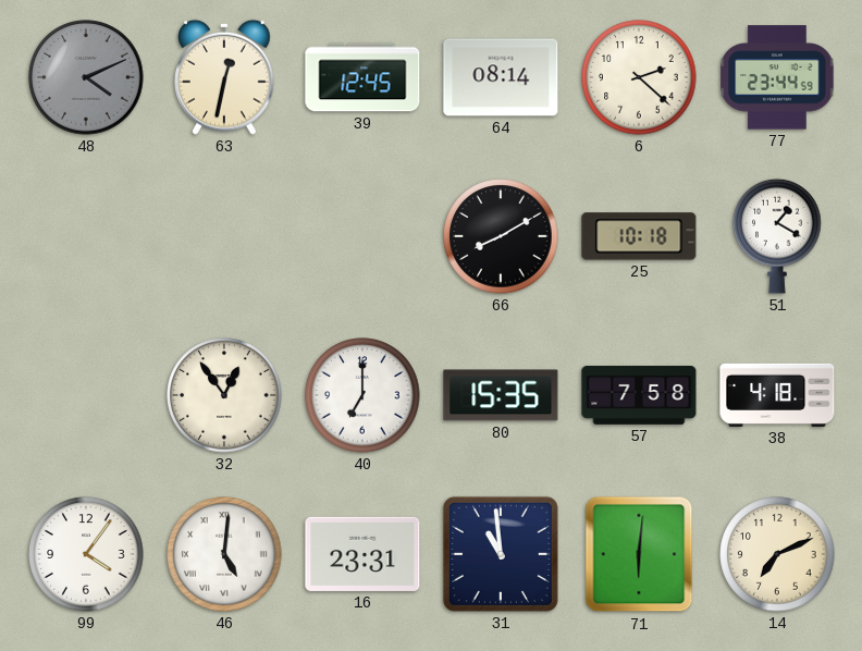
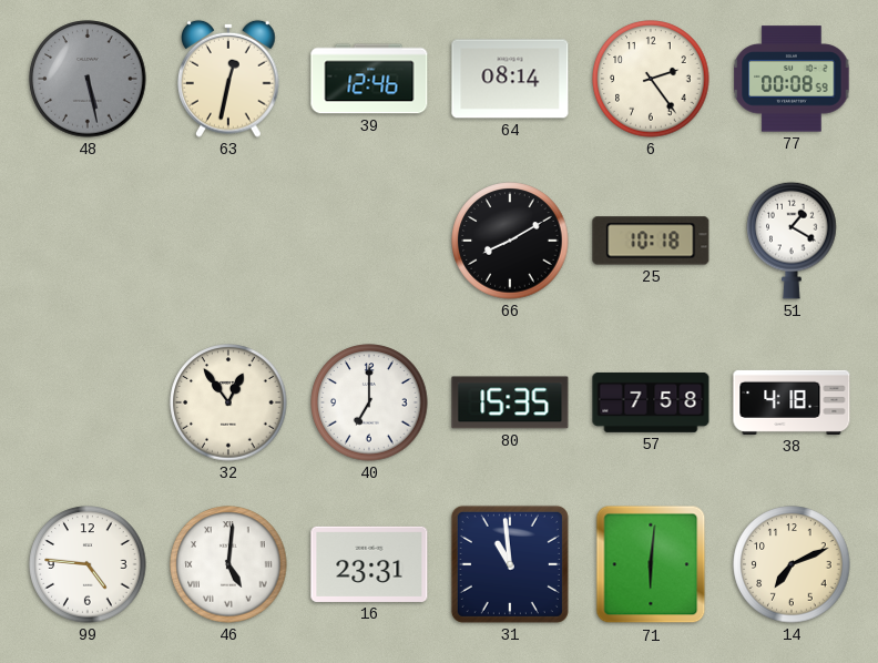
48: 4:11 -> 5:28
39: 12:45 -> 12:46
6: 2:22 -> 2:24
77: 23:44 -> 00:08
99: 4:06 -> 4:46
